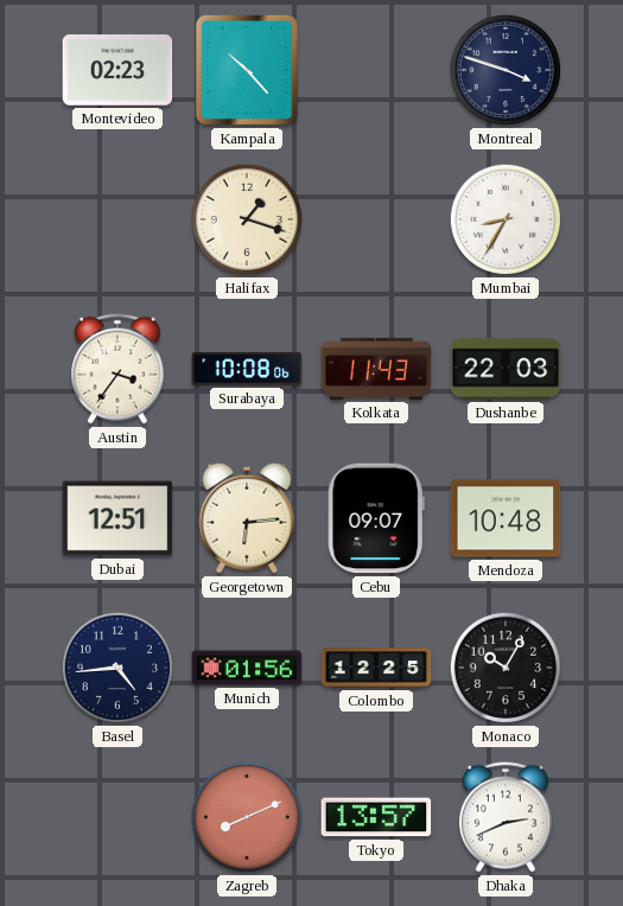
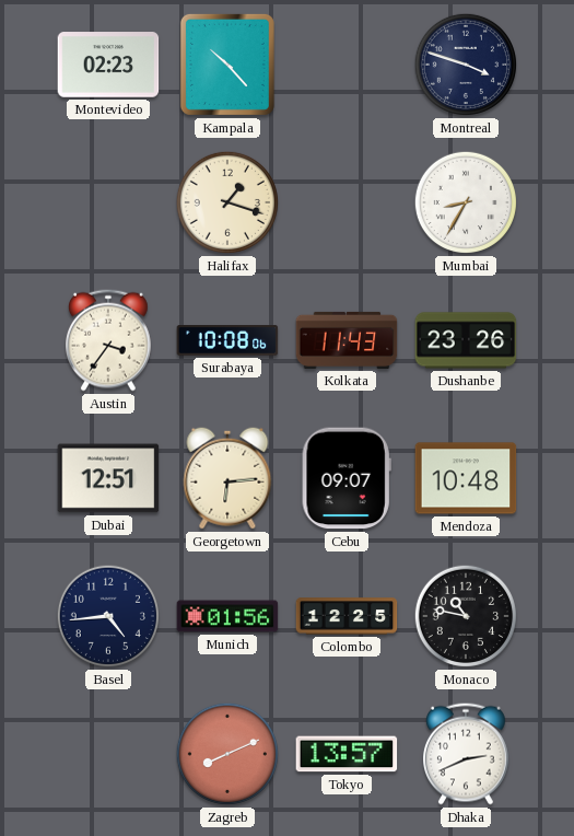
Dushanbe: 22:03 -> 23:26
Monaco: 10:05 -> 10:47
